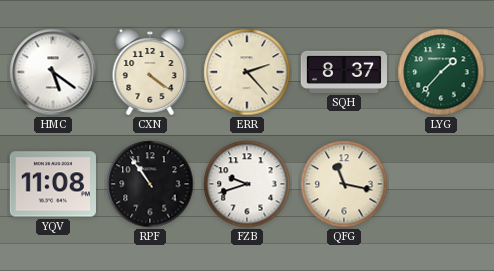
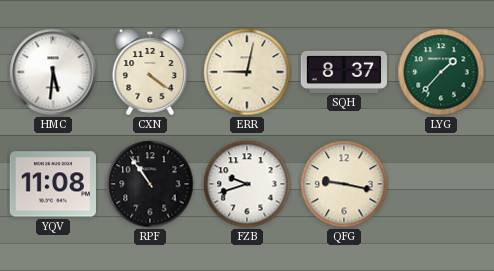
HMC: 5:21 -> 5:31
ERR: 2:23 -> 9:02
QFG: 11:17 -> 9:17
